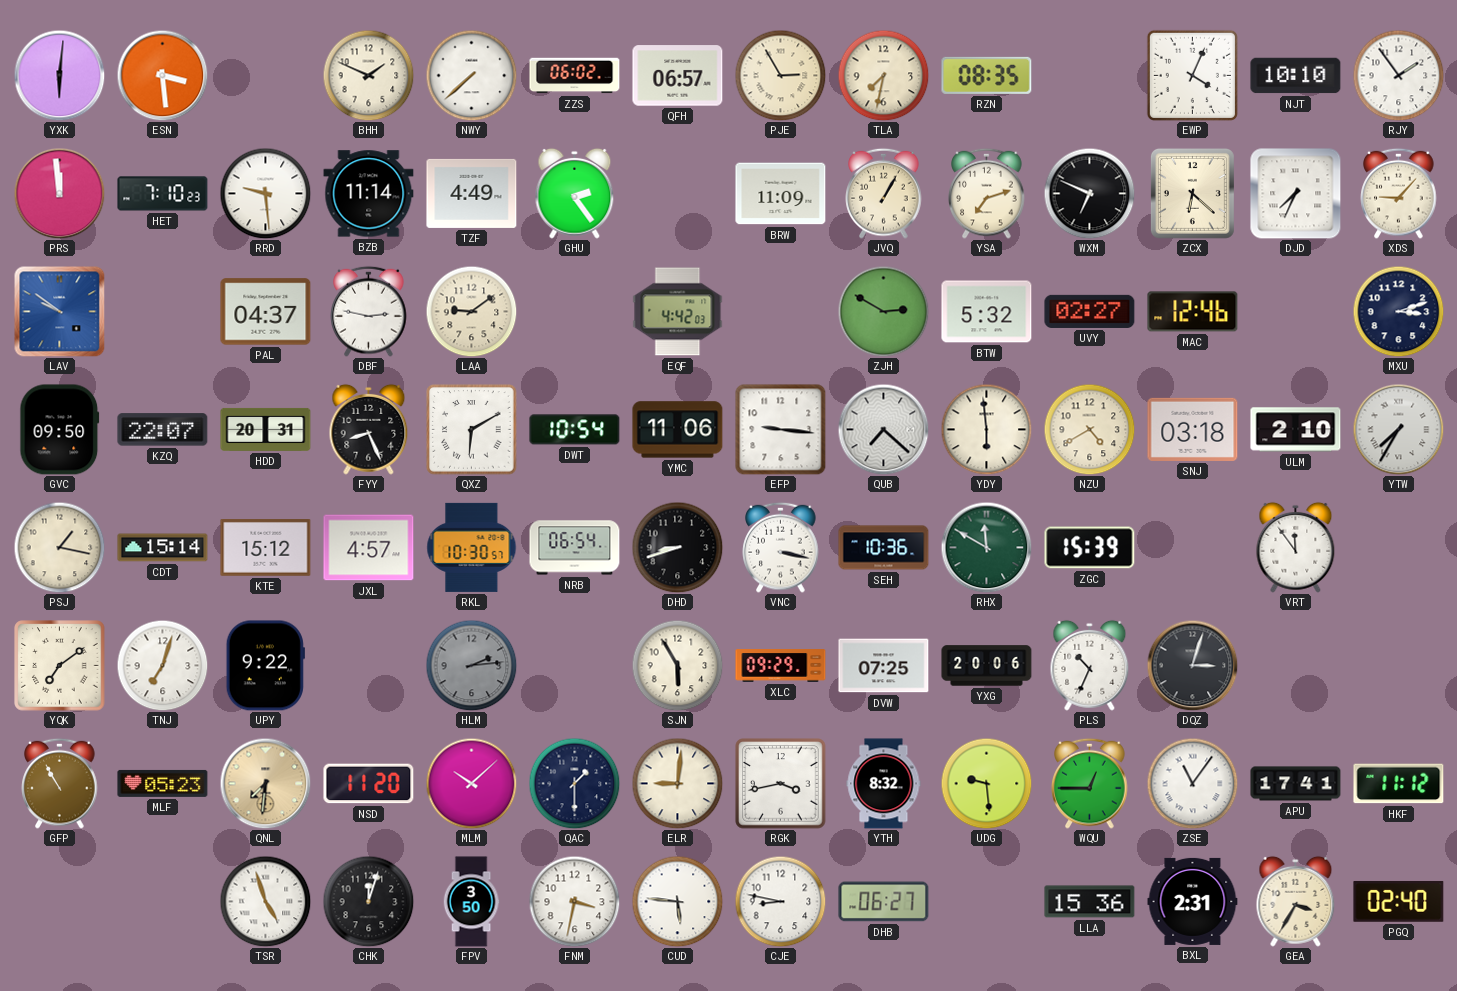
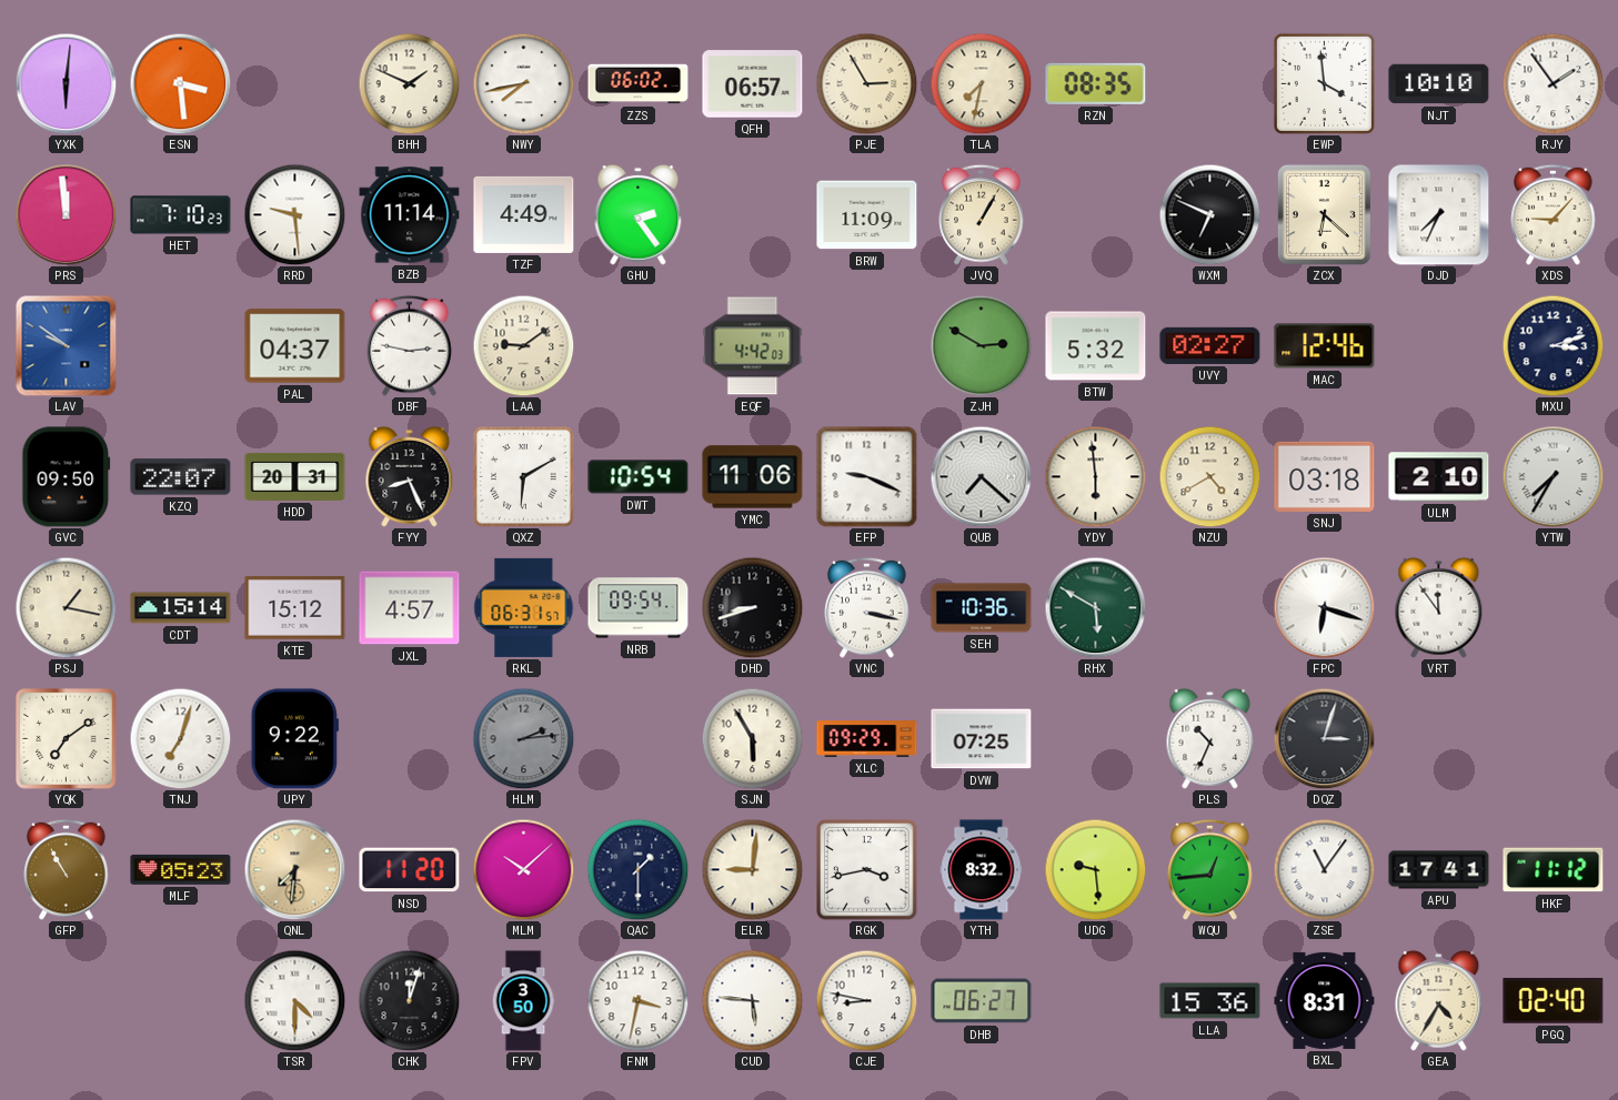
NWY: 7:38 -> 7:43
EWP: 4:04 -> 3:59
YSA: 7:12 -> none
EFP: 9:16 -> 9:19
RKL: 10:30 -> 06:31
NRB: 06:54 -> 09:54
RHX: 11:50 -> 5:50
ZGC: 15:39 -> none
FPC: none -> 6:18
YXG: 20:06 -> none
WQU: 12:45 -> 12:44
TSR: 4:57 -> 4:30
BXL: 2:31 -> 8:31
GEA: 3:35 -> 4:35
